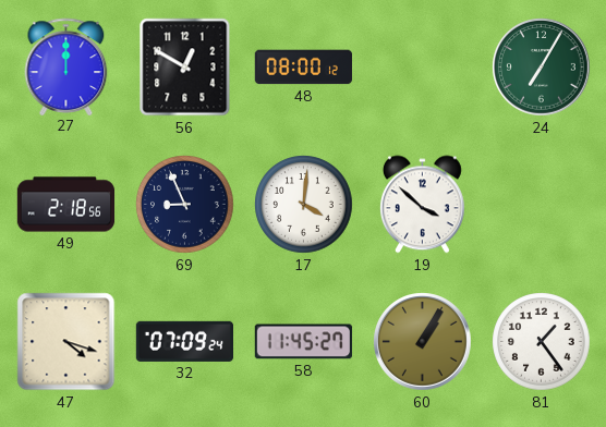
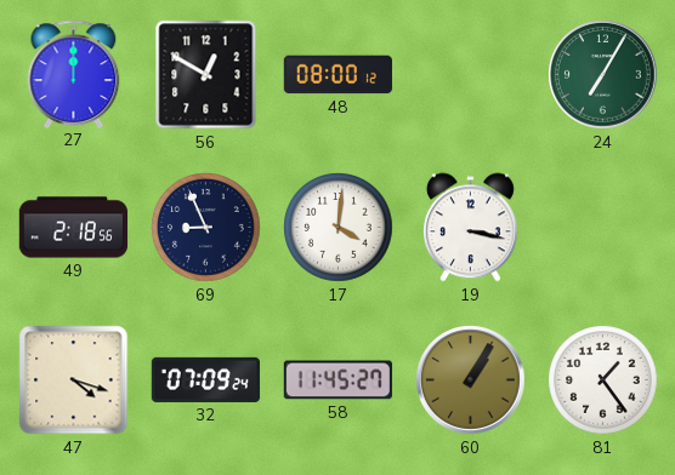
19: 3:52 -> 3:17
